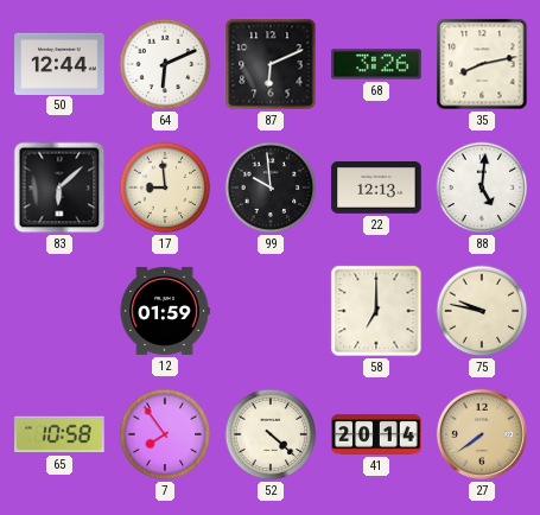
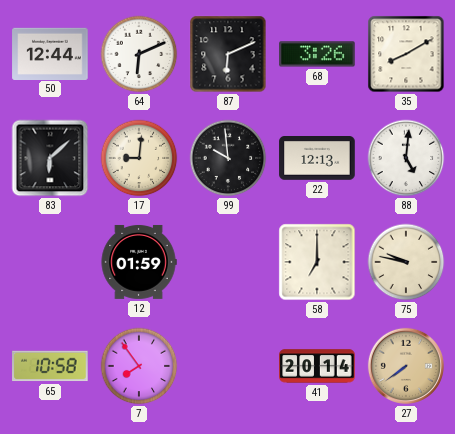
35: 8:13 -> 8:10
17: 8:59 -> 9:01
52: 4:22 -> none
